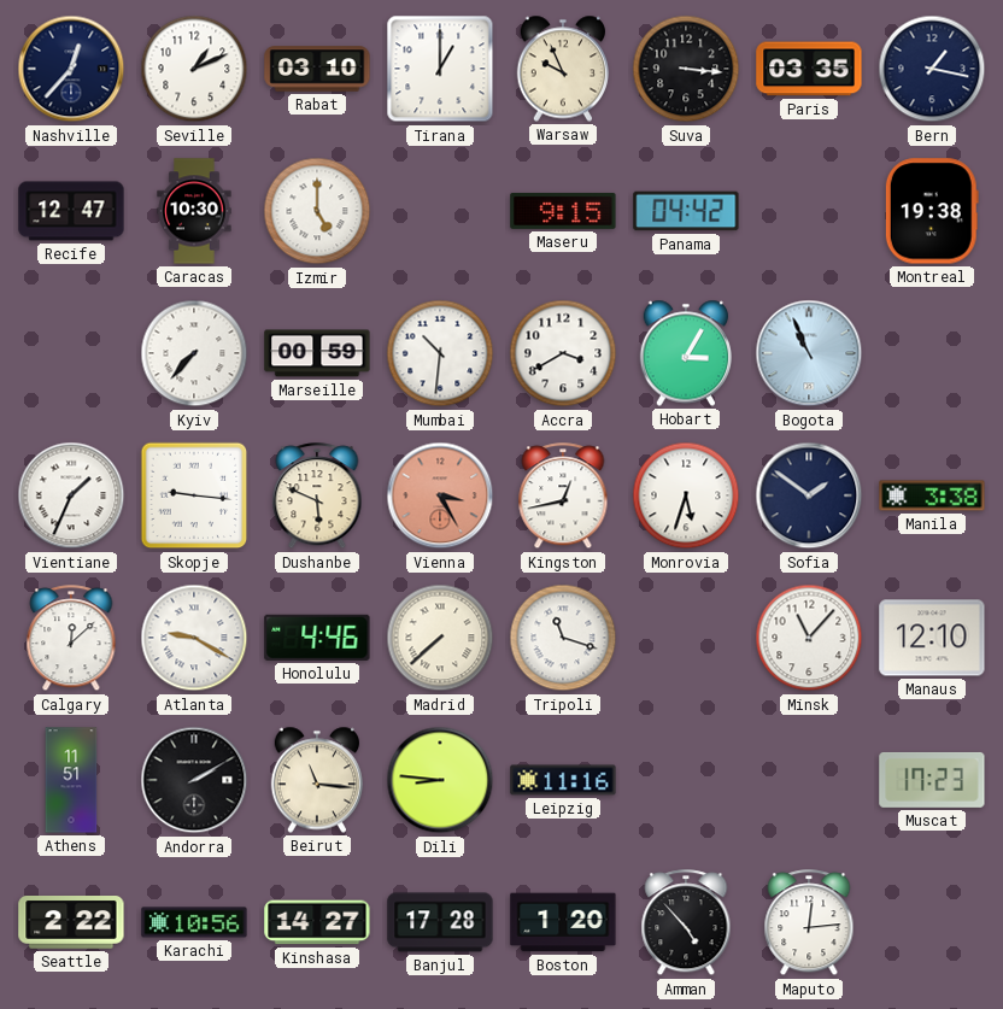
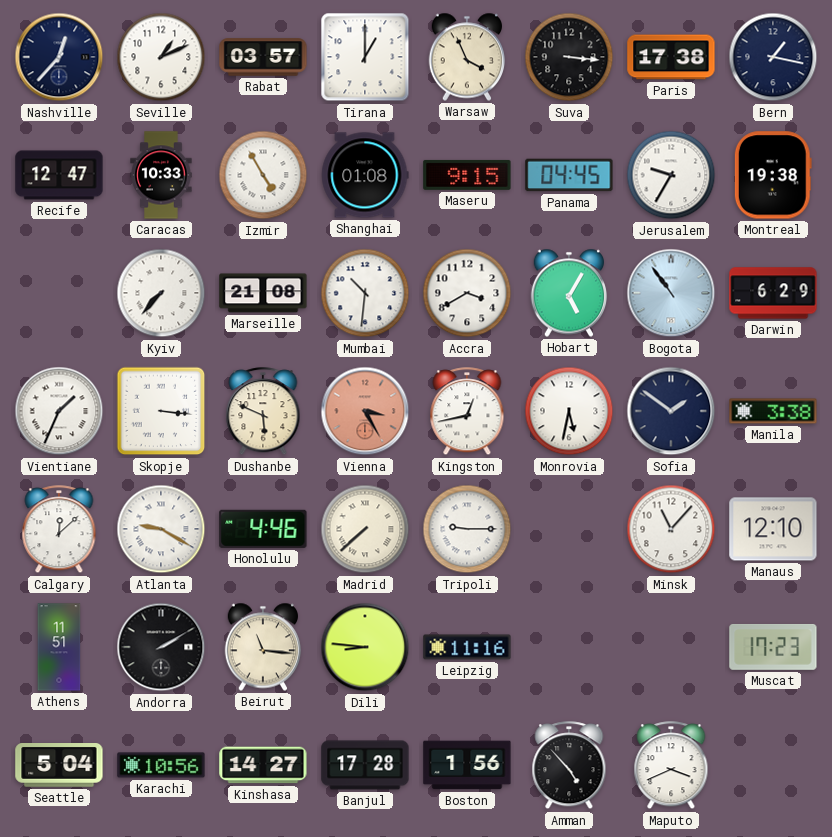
Rabat: 03:10 -> 03:57
Warsaw: 9:56 -> 3:56
Paris: 03:35 -> 17:38
Caracas: 10:30 -> 10:33
Izmir: 5:00 -> 4:55
Shanghai: none -> 01:08
Panama: 04:42 -> 04:45
Jerusalem: none -> 9:35
Marseille: 00:59 -> 21:08
Hobart: 3:05 -> 5:05
Bogota: 10:56 -> 10:54
Darwin: none -> 6:29
Skopje: 9:16 -> 3:16
Monrovia: 5:33 -> 5:32
Tripoli: 11:18 -> 9:15
Seattle: 2:22 -> 5:04
Boston: 1:20 -> 1:56
Maputo: 12:14 -> 3:41
